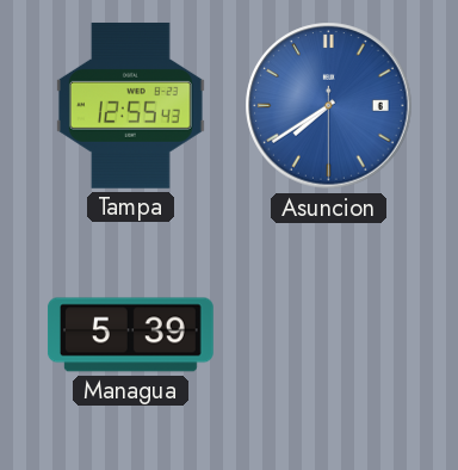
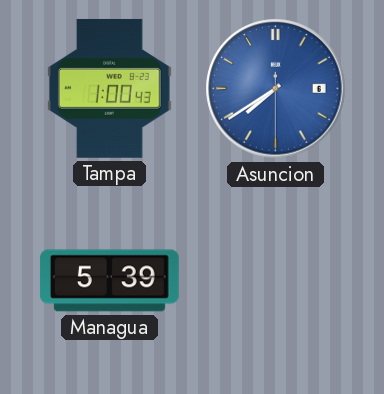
Tampa: 12:55 -> 1:00
